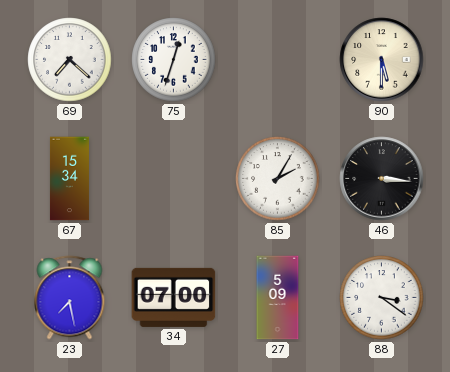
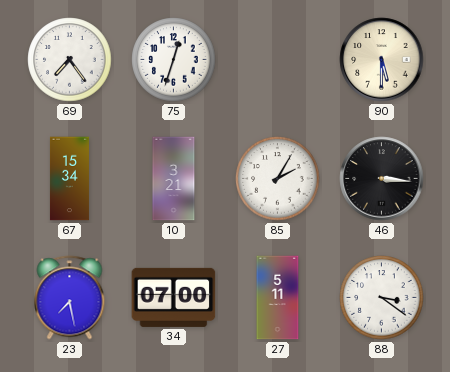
69: 7:22 -> 7:24
10: none -> 3:21
27: 5:09 -> 5:11
